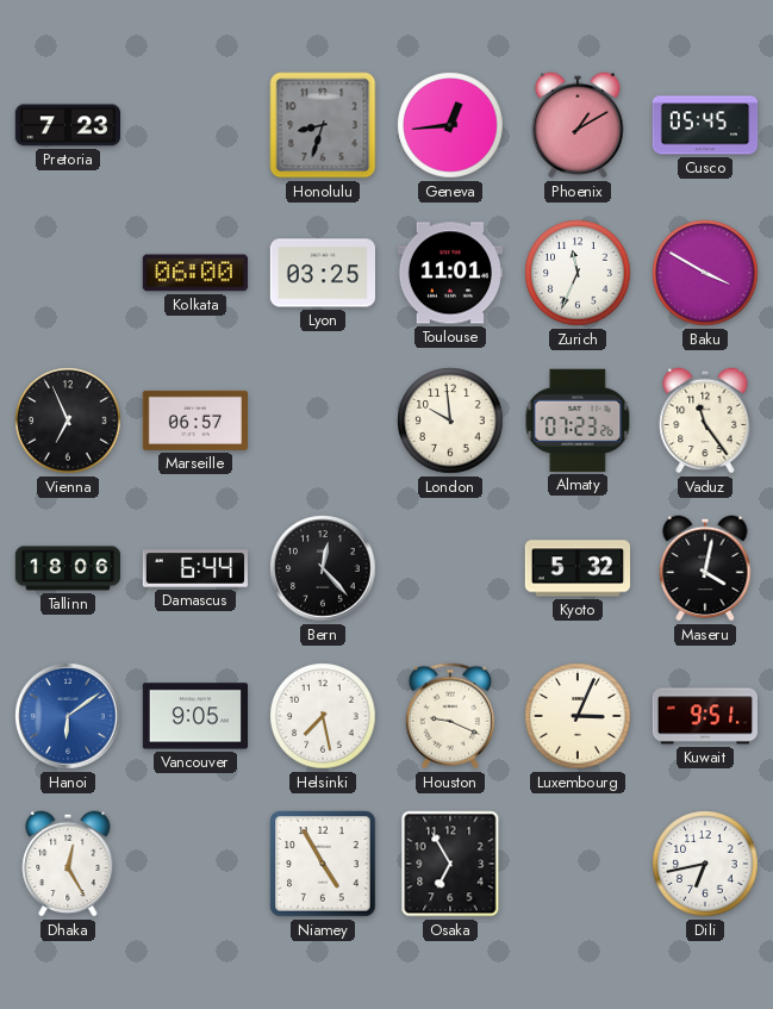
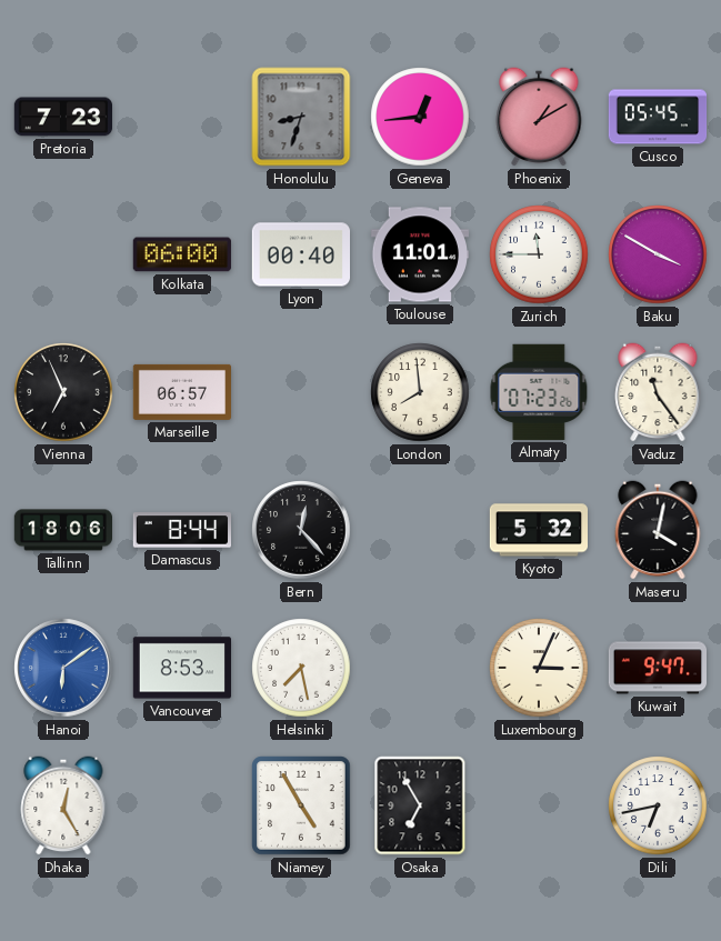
Lyon: 03:25 -> 00:40
Zurich: 11:34 -> 11:45
London: 9:59 -> 7:59
Damascus: 6:44 -> 8:44
Vancouver: 9:05 -> 8:53
Houston: 9:19 -> none
Kuwait: 9:51 -> 9:47
